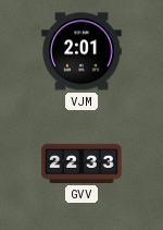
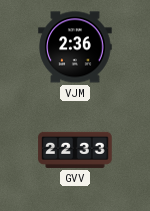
VJM: 2:01 -> 2:36
